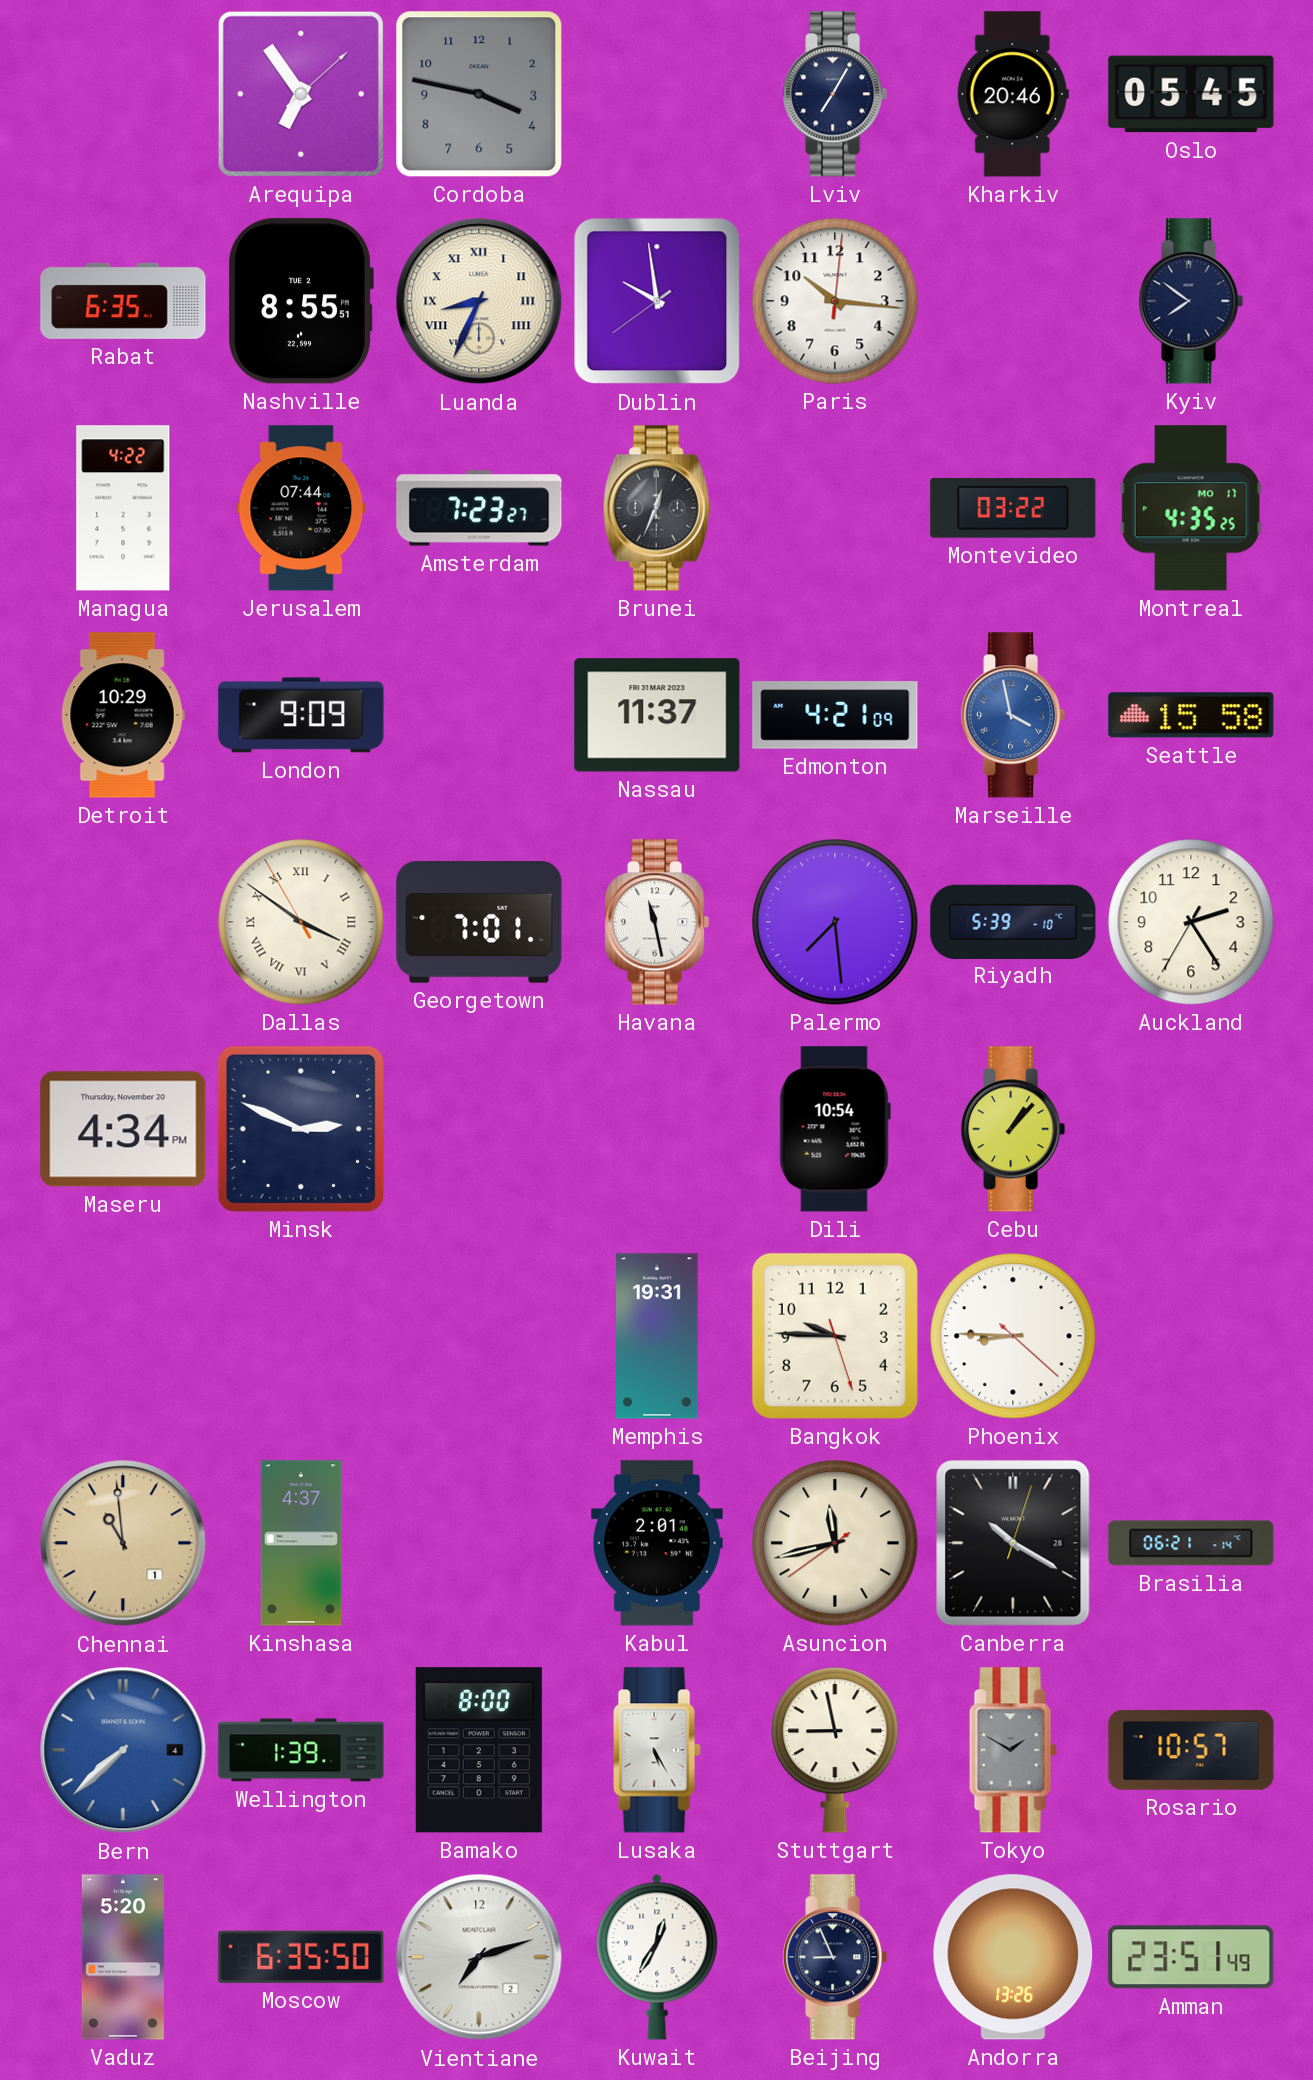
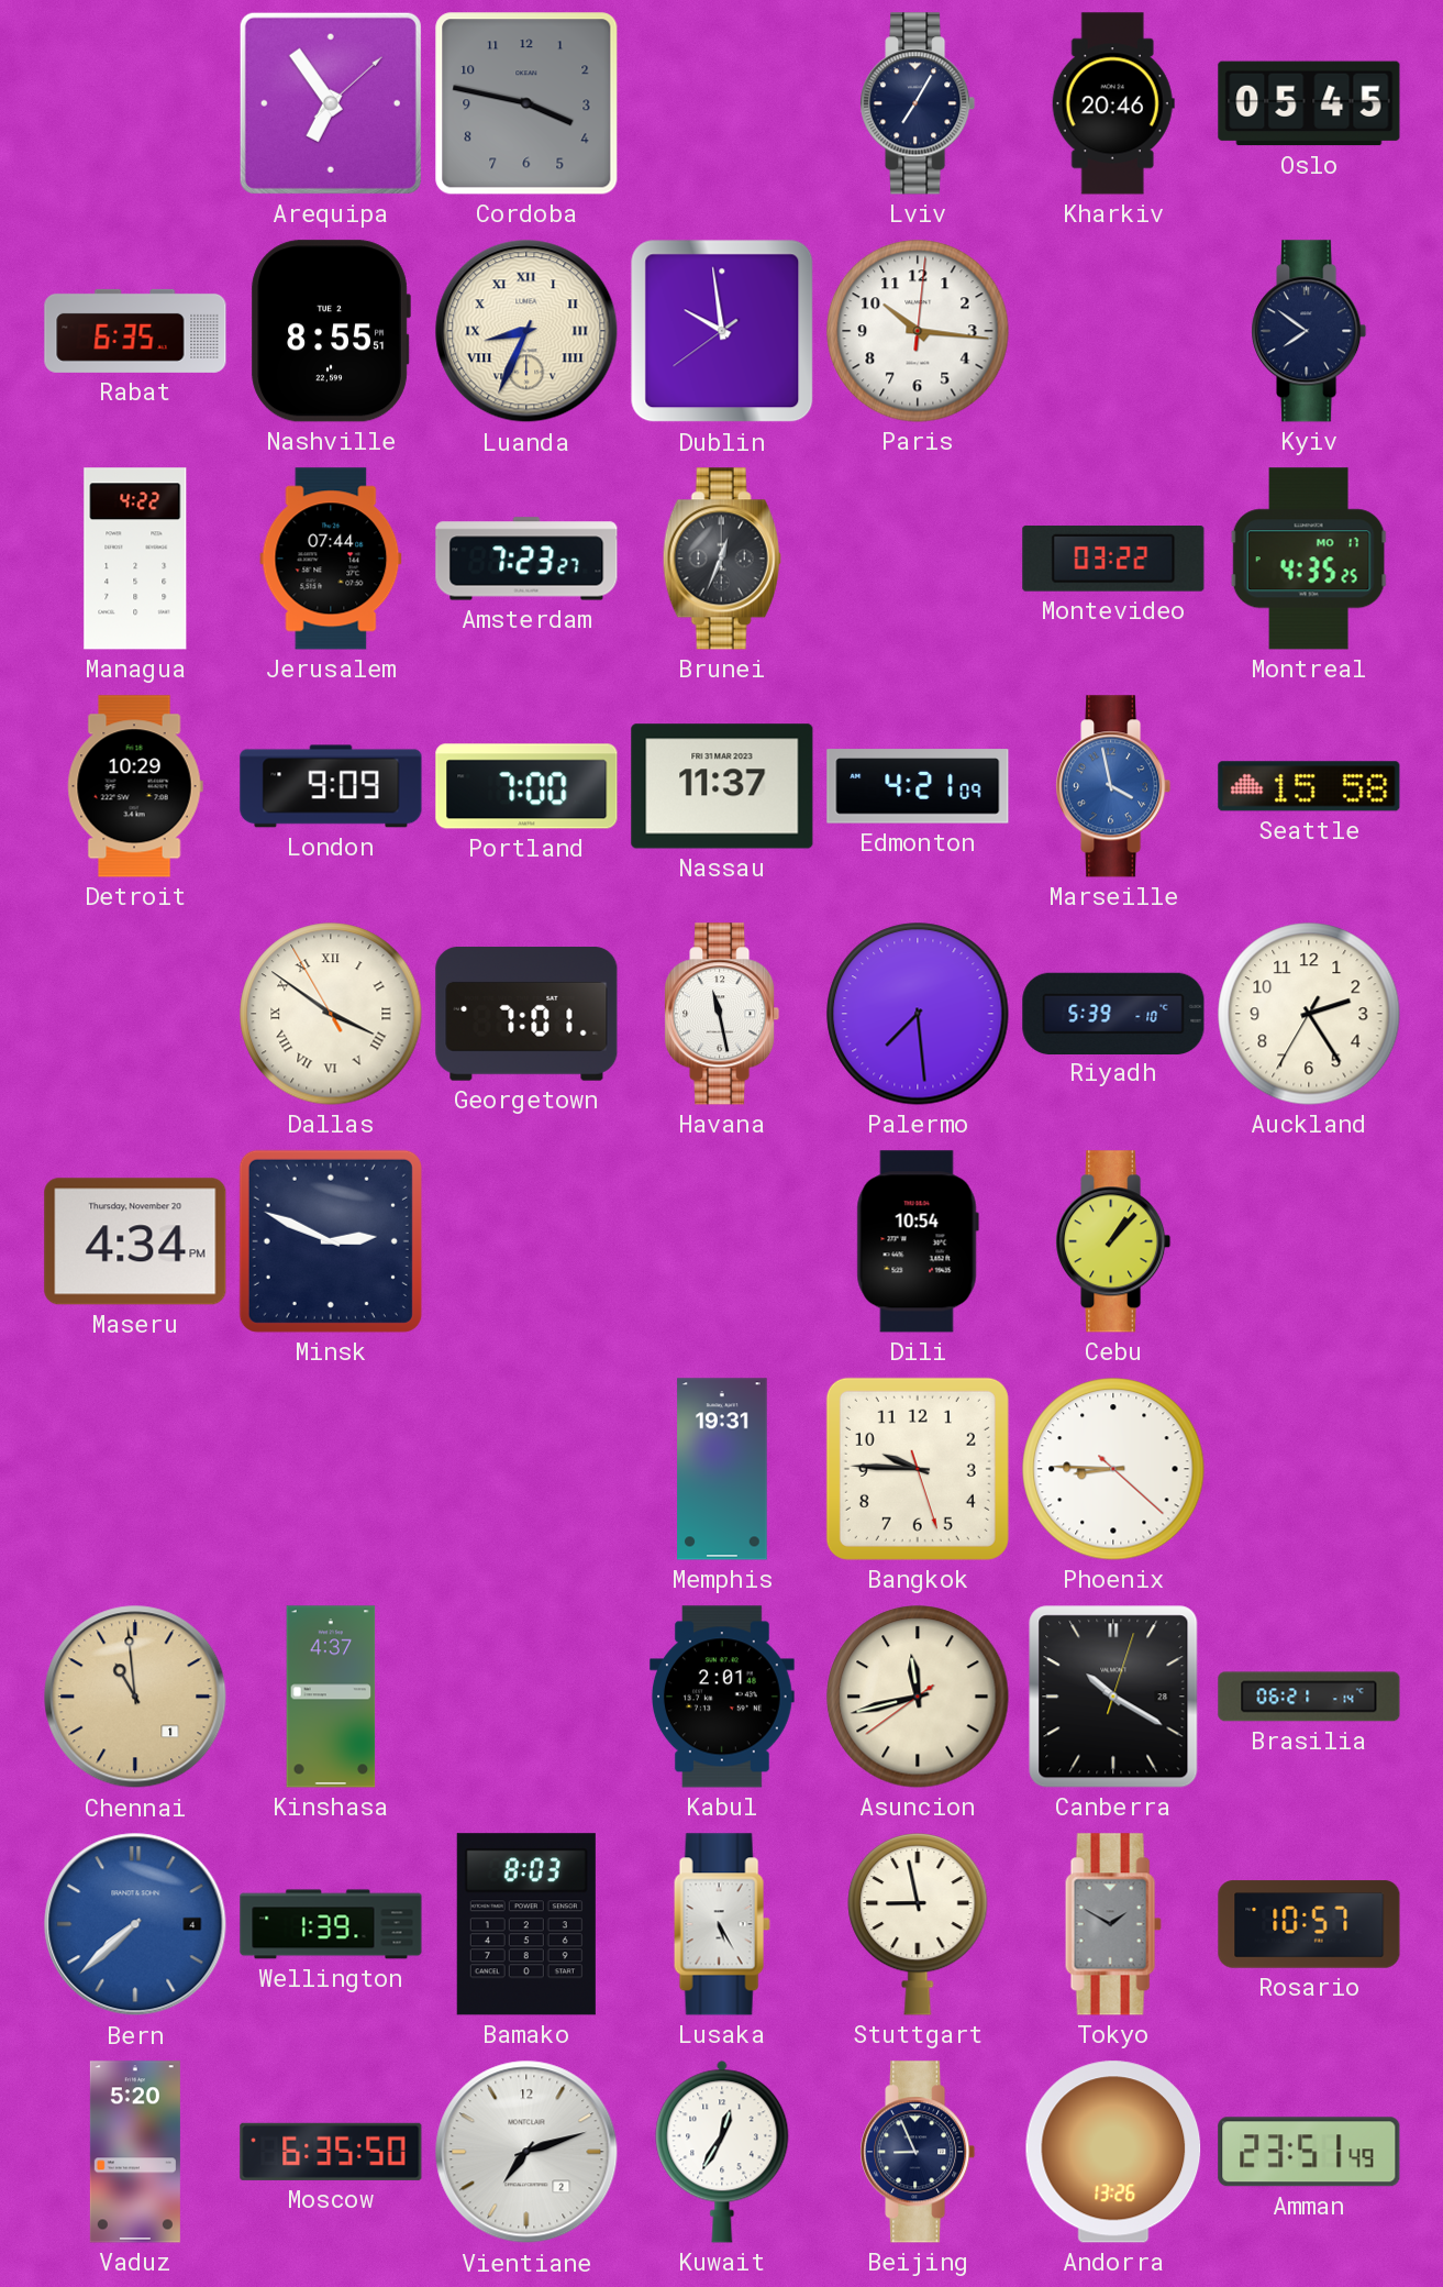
Portland: none -> 7:00
Bamako: 8:00 -> 8:03
